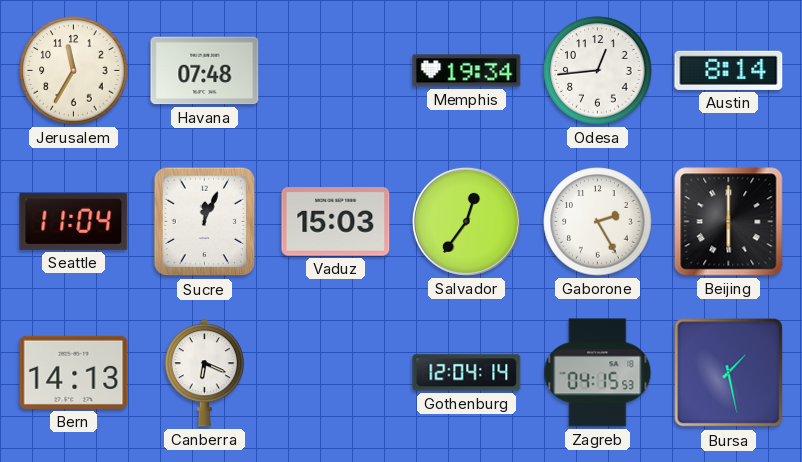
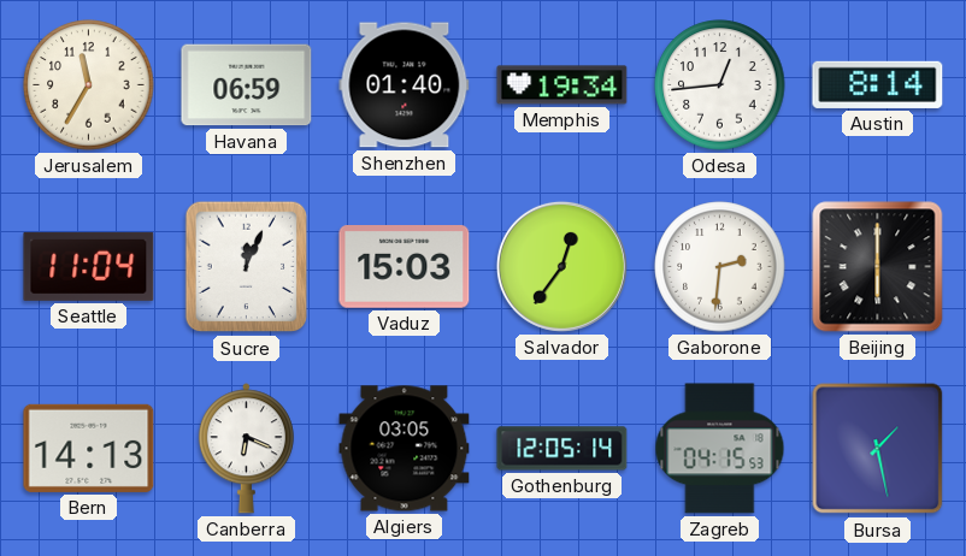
Havana: 07:48 -> 06:59
Shenzhen: none -> 01:40
Gaborone: 2:25 -> 2:31
Algiers: none -> 03:05
Gothenburg: 12:04 -> 12:05
